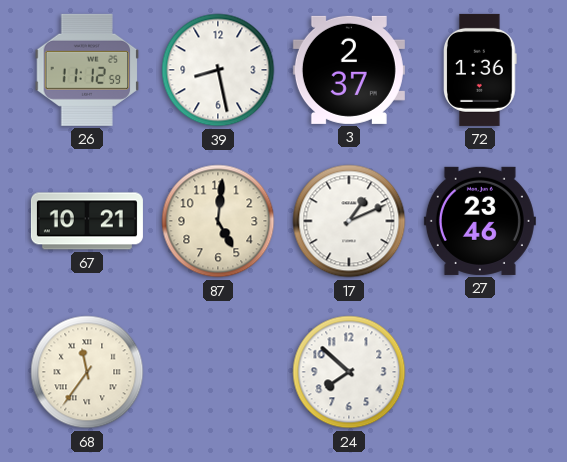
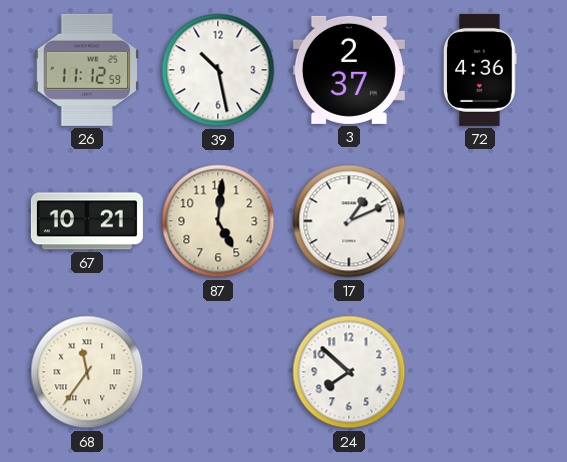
39: 8:28 -> 10:28
72: 1:36 -> 4:36
27: 23:46 -> none
